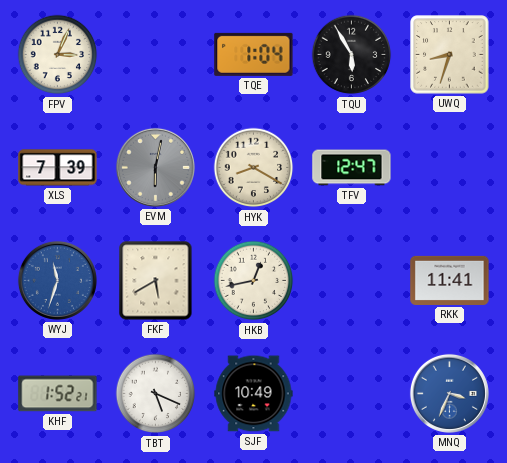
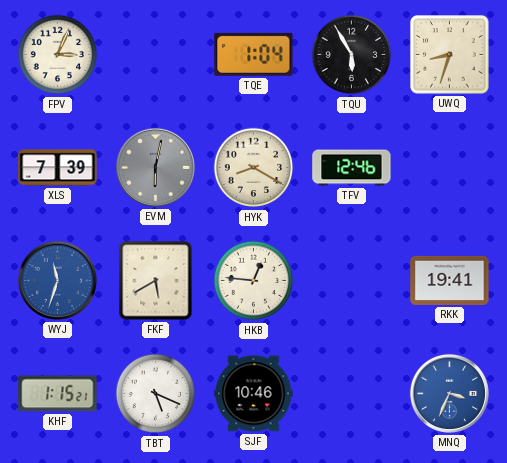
TFV: 12:47 -> 12:46
HKB: 12:43 -> 12:46
RKK: 11:41 -> 19:41
KHF: 1:52 -> 1:15
SJF: 10:49 -> 10:46
